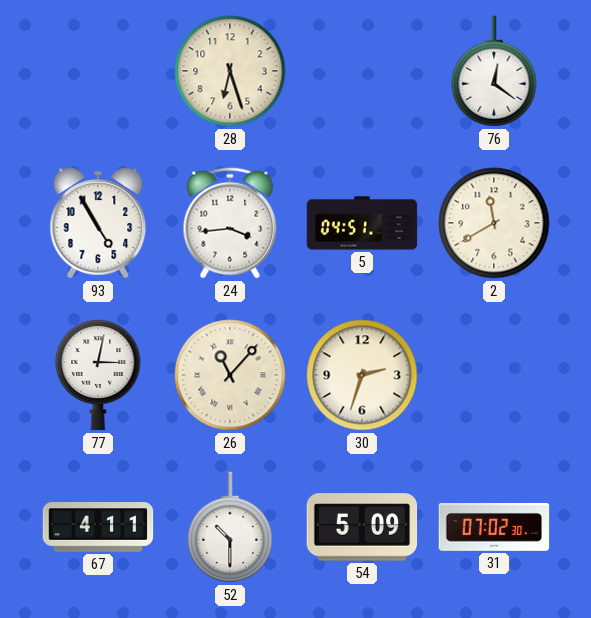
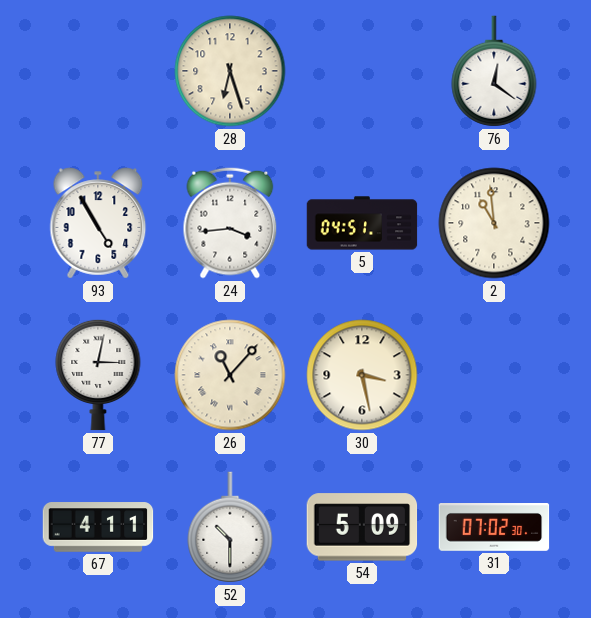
2: 11:40 -> 10:59
30: 2:33 -> 3:28
